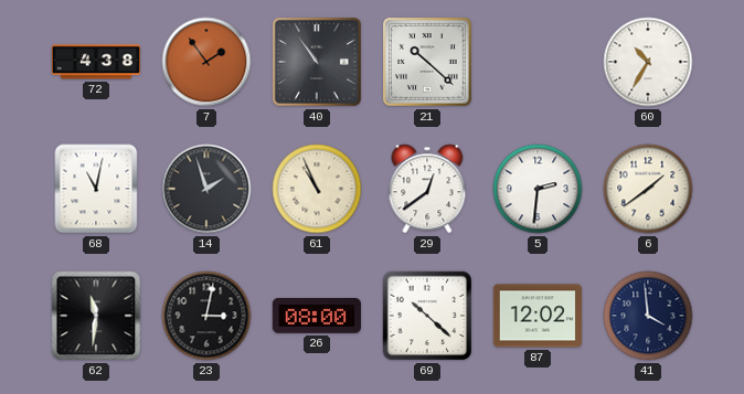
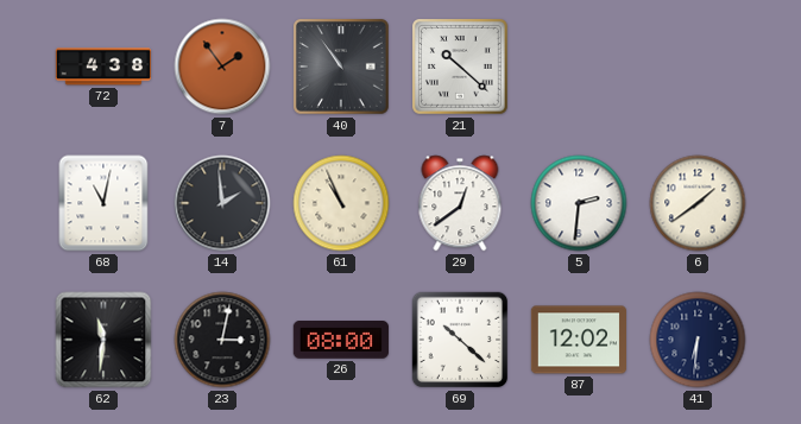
60: 10:35 -> none
14: 1:57 -> 1:59
41: 3:59 -> 6:31
